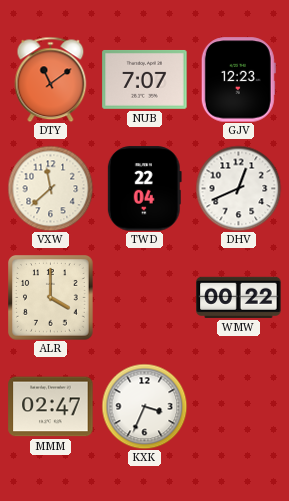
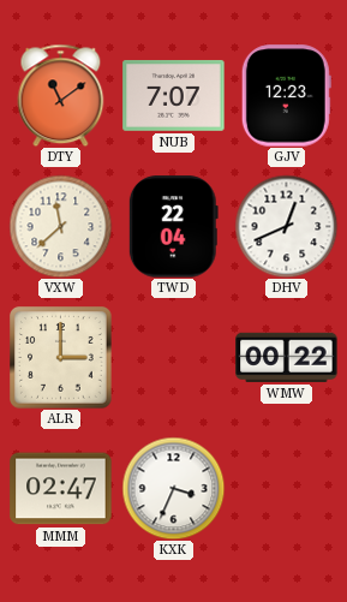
ALR: 4:00 -> 3:00
